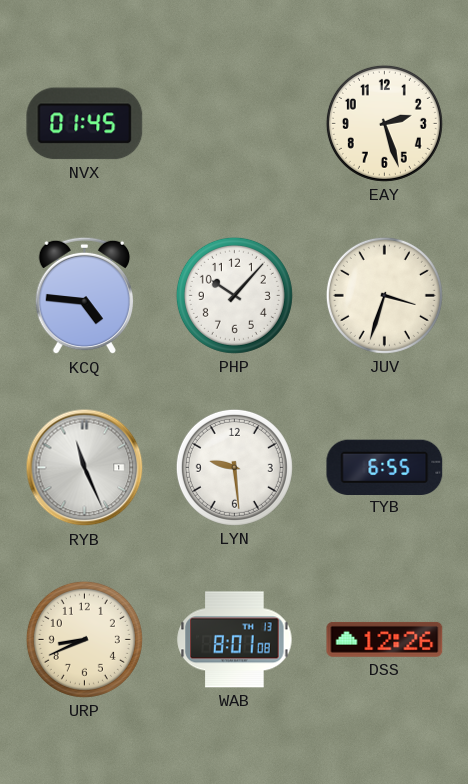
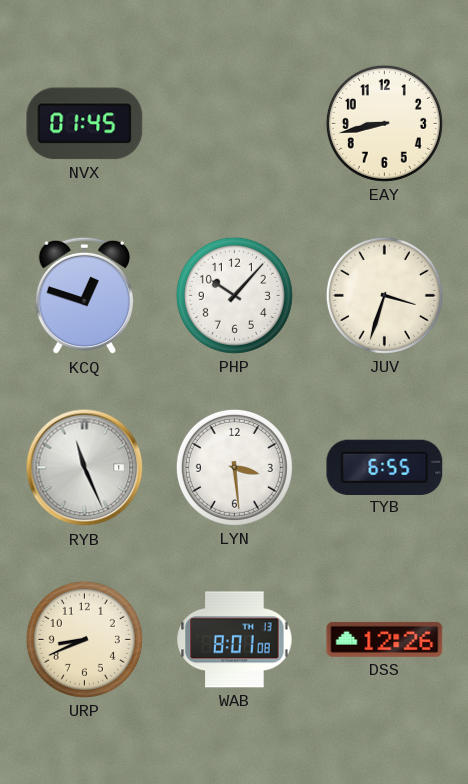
EAY: 2:27 -> 8:43
KCQ: 4:46 -> 12:48
LYN: 9:29 -> 3:29
